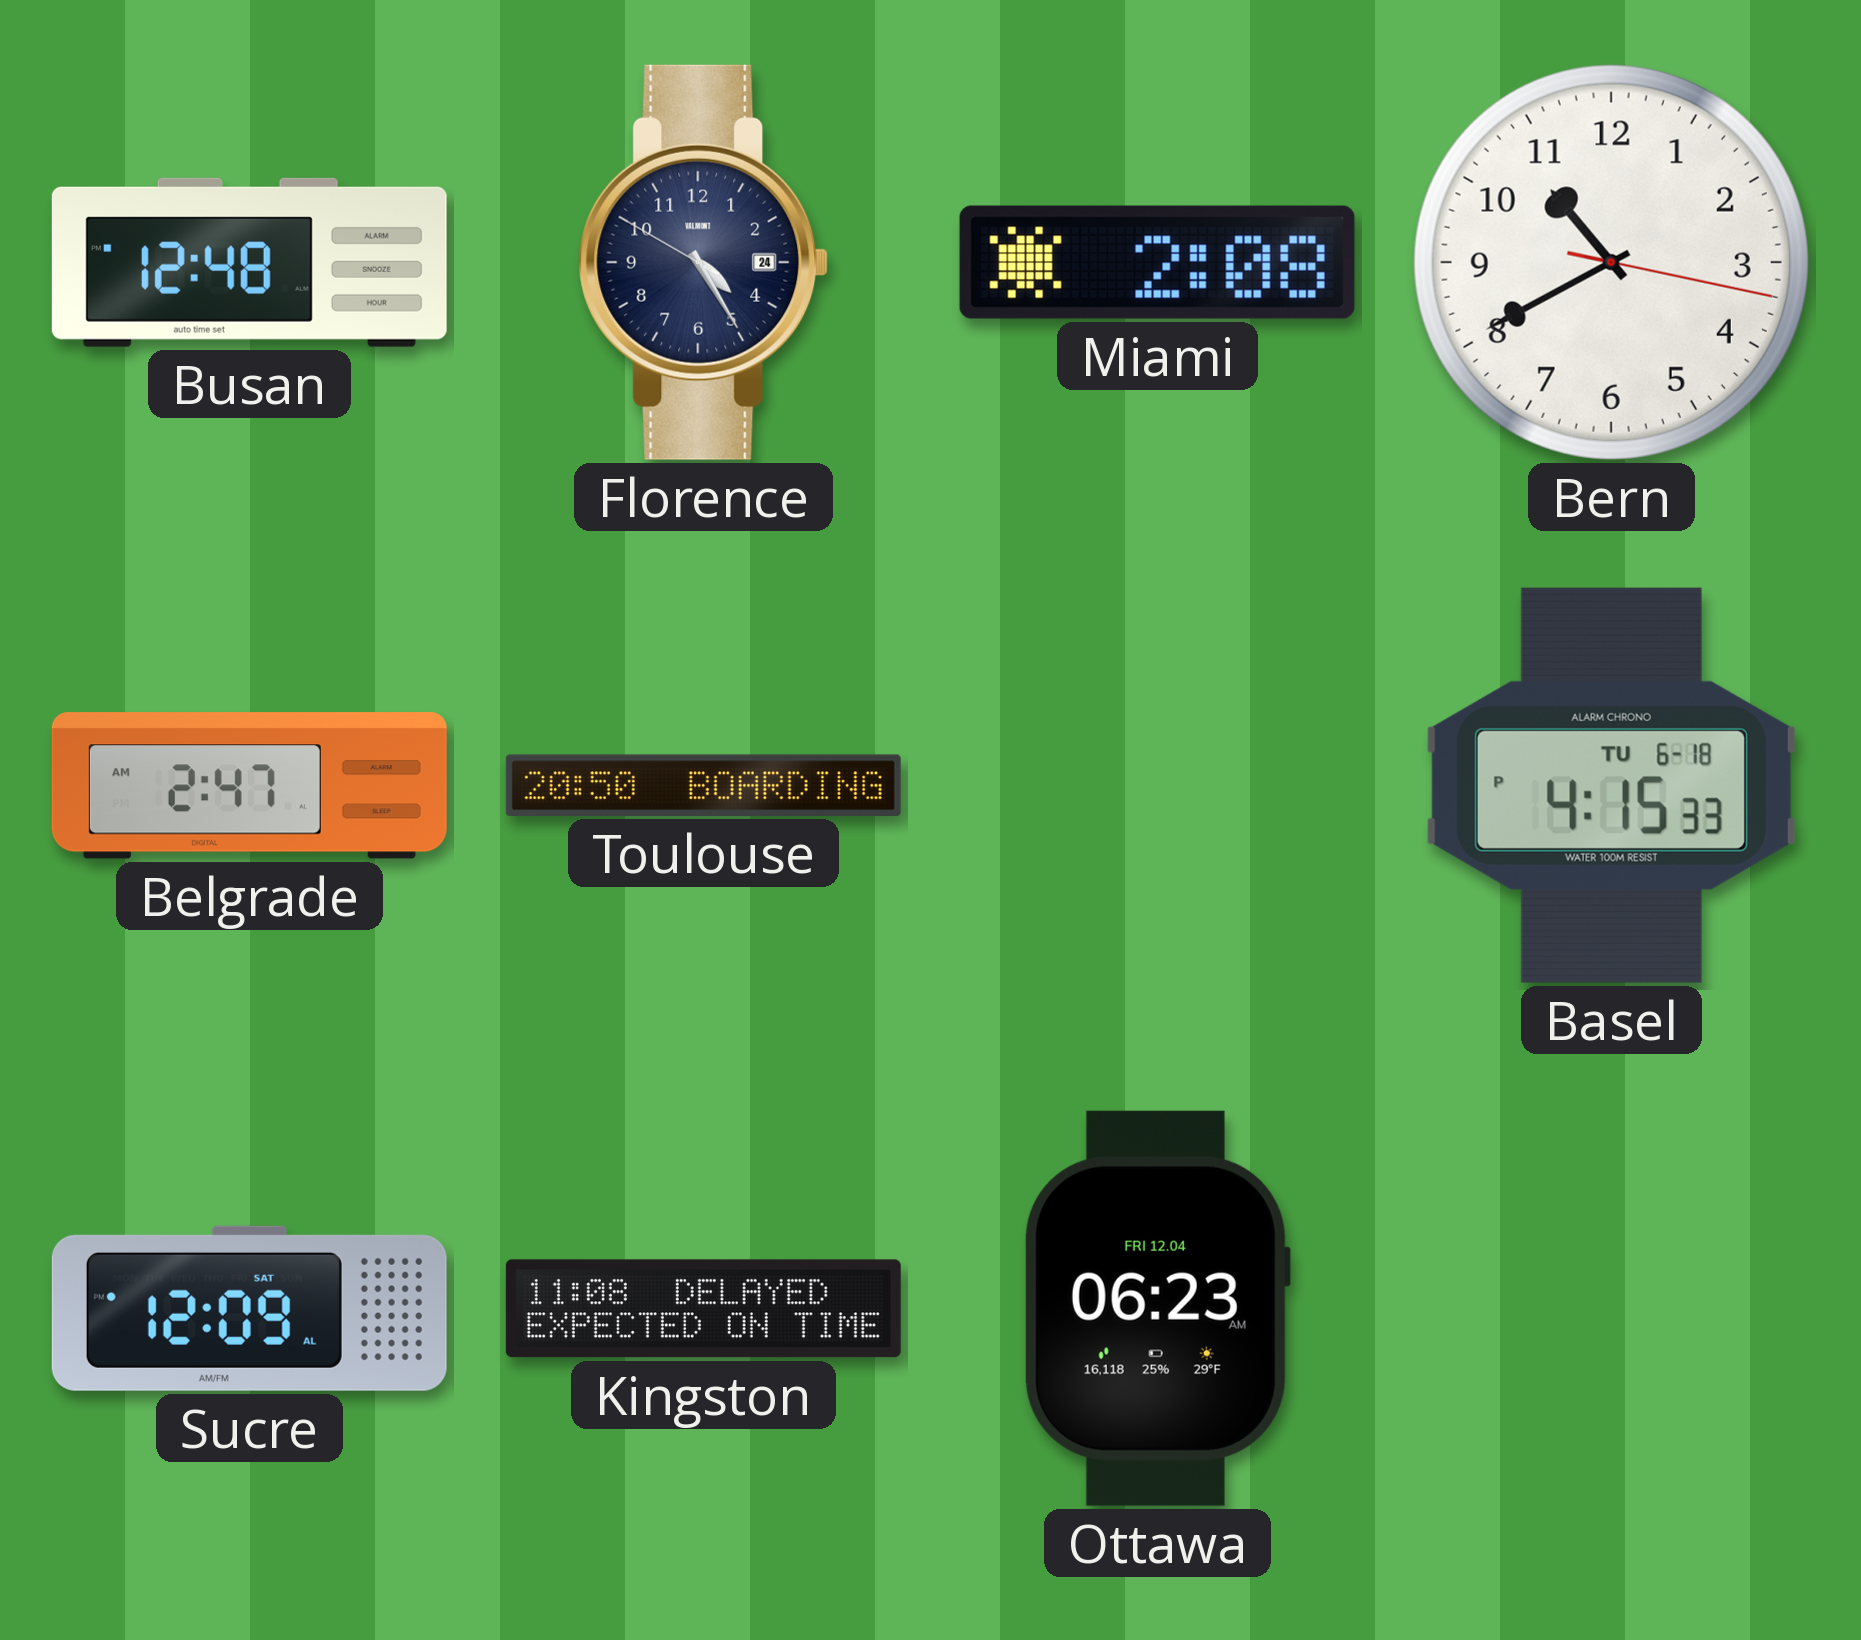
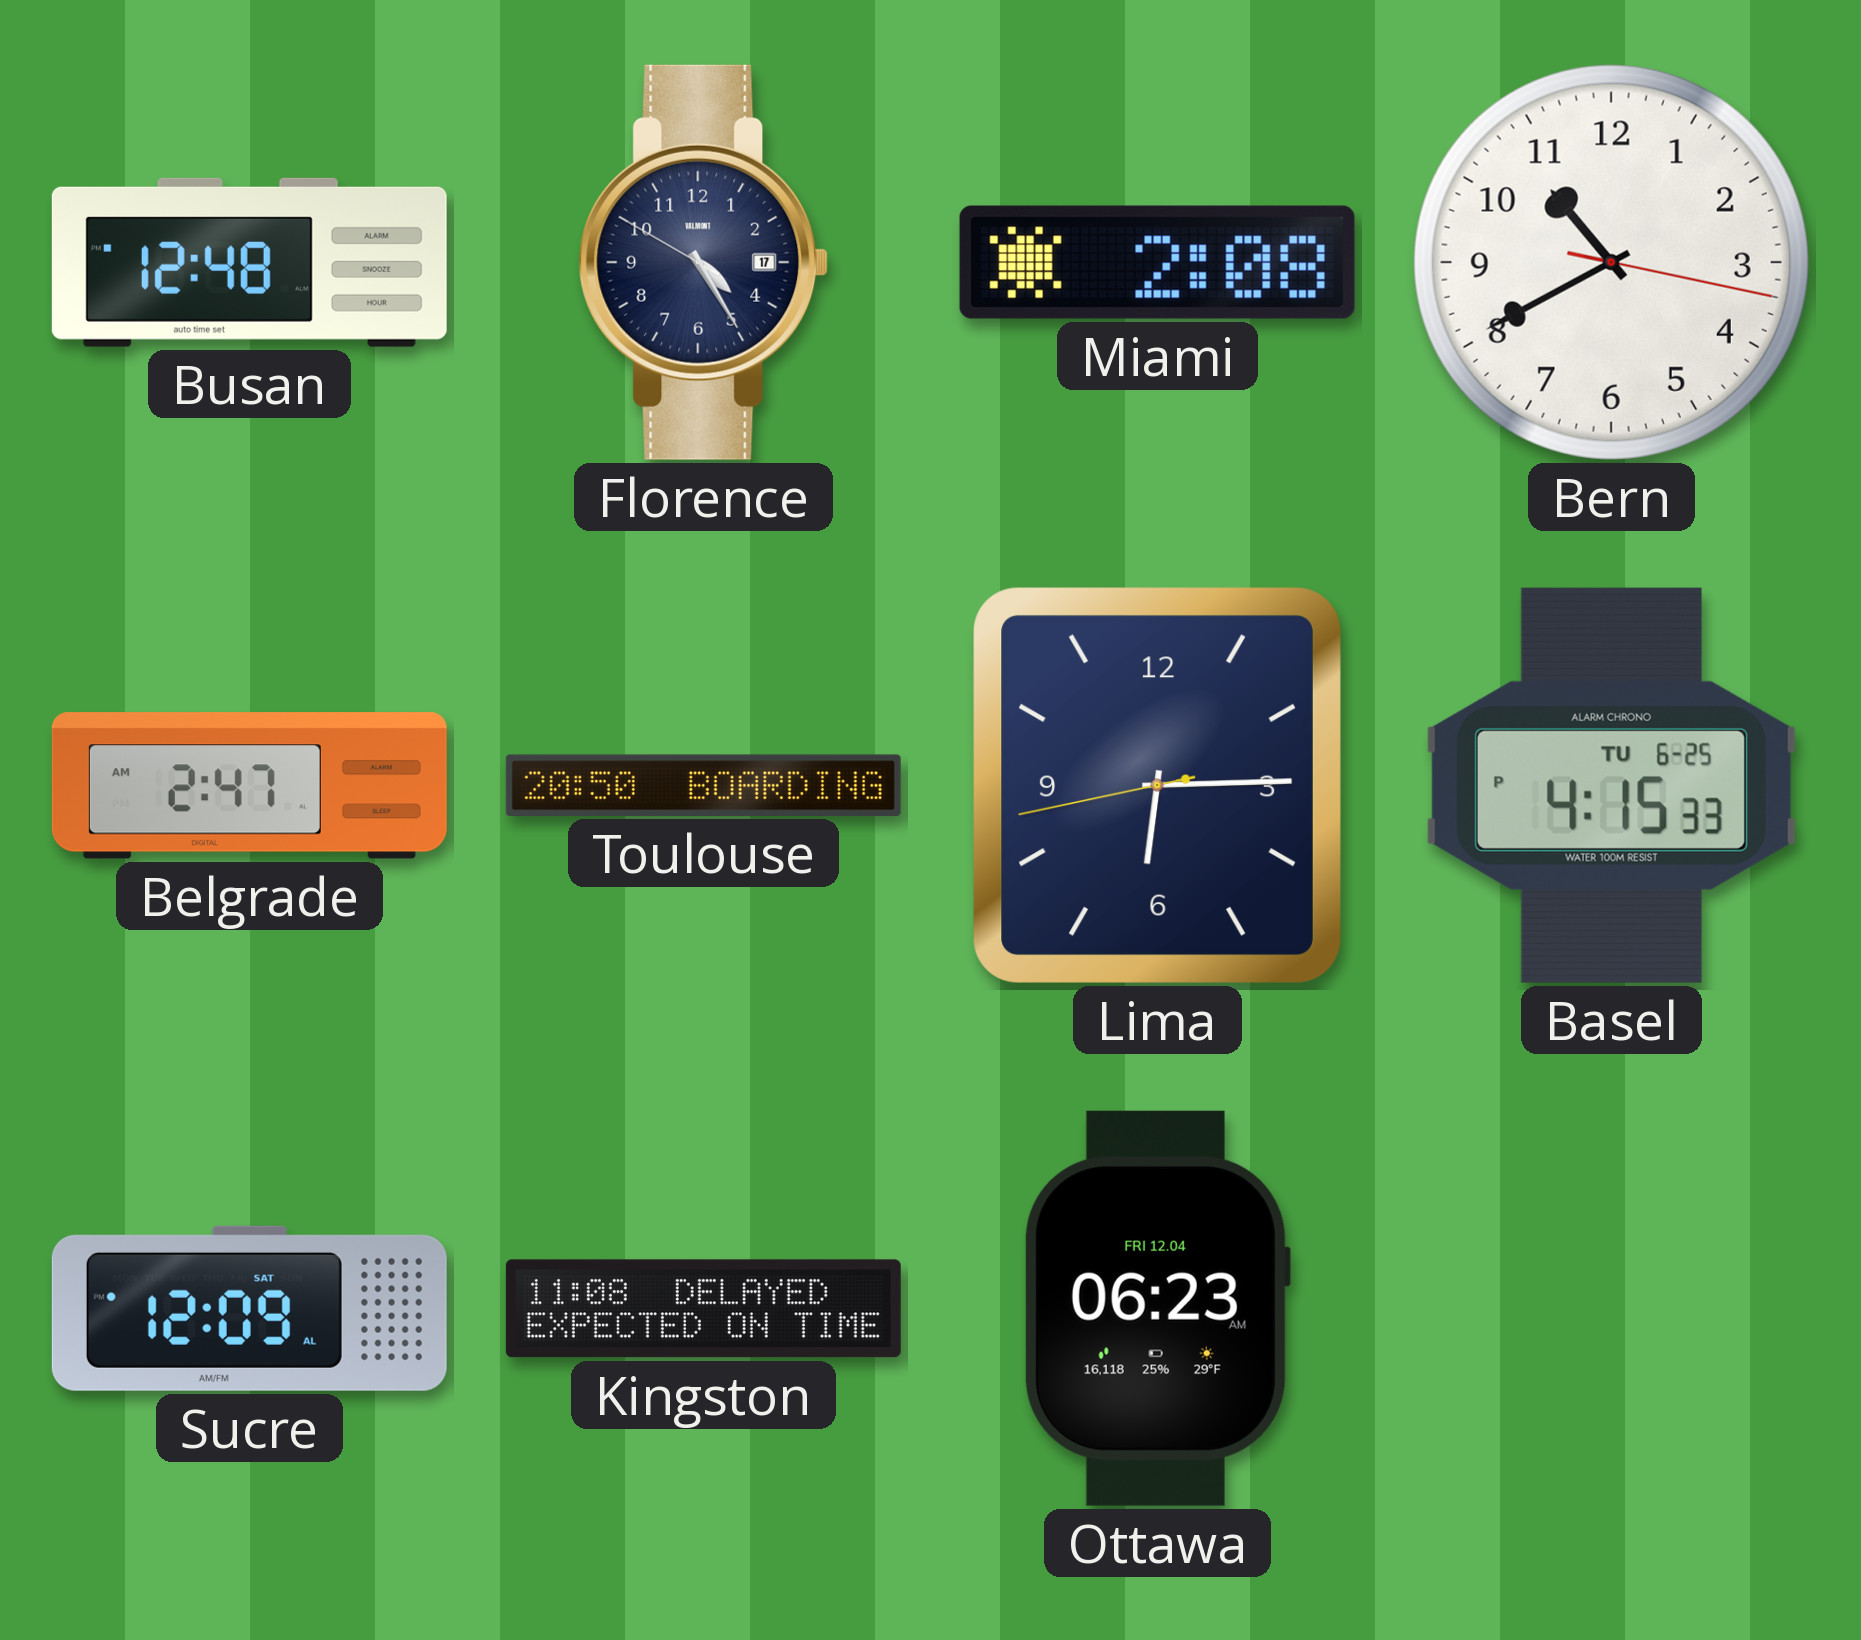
Florence date: 24 -> 17
Lima: none -> 6:14
Basel date: TU 6-18 -> TU 6-25
